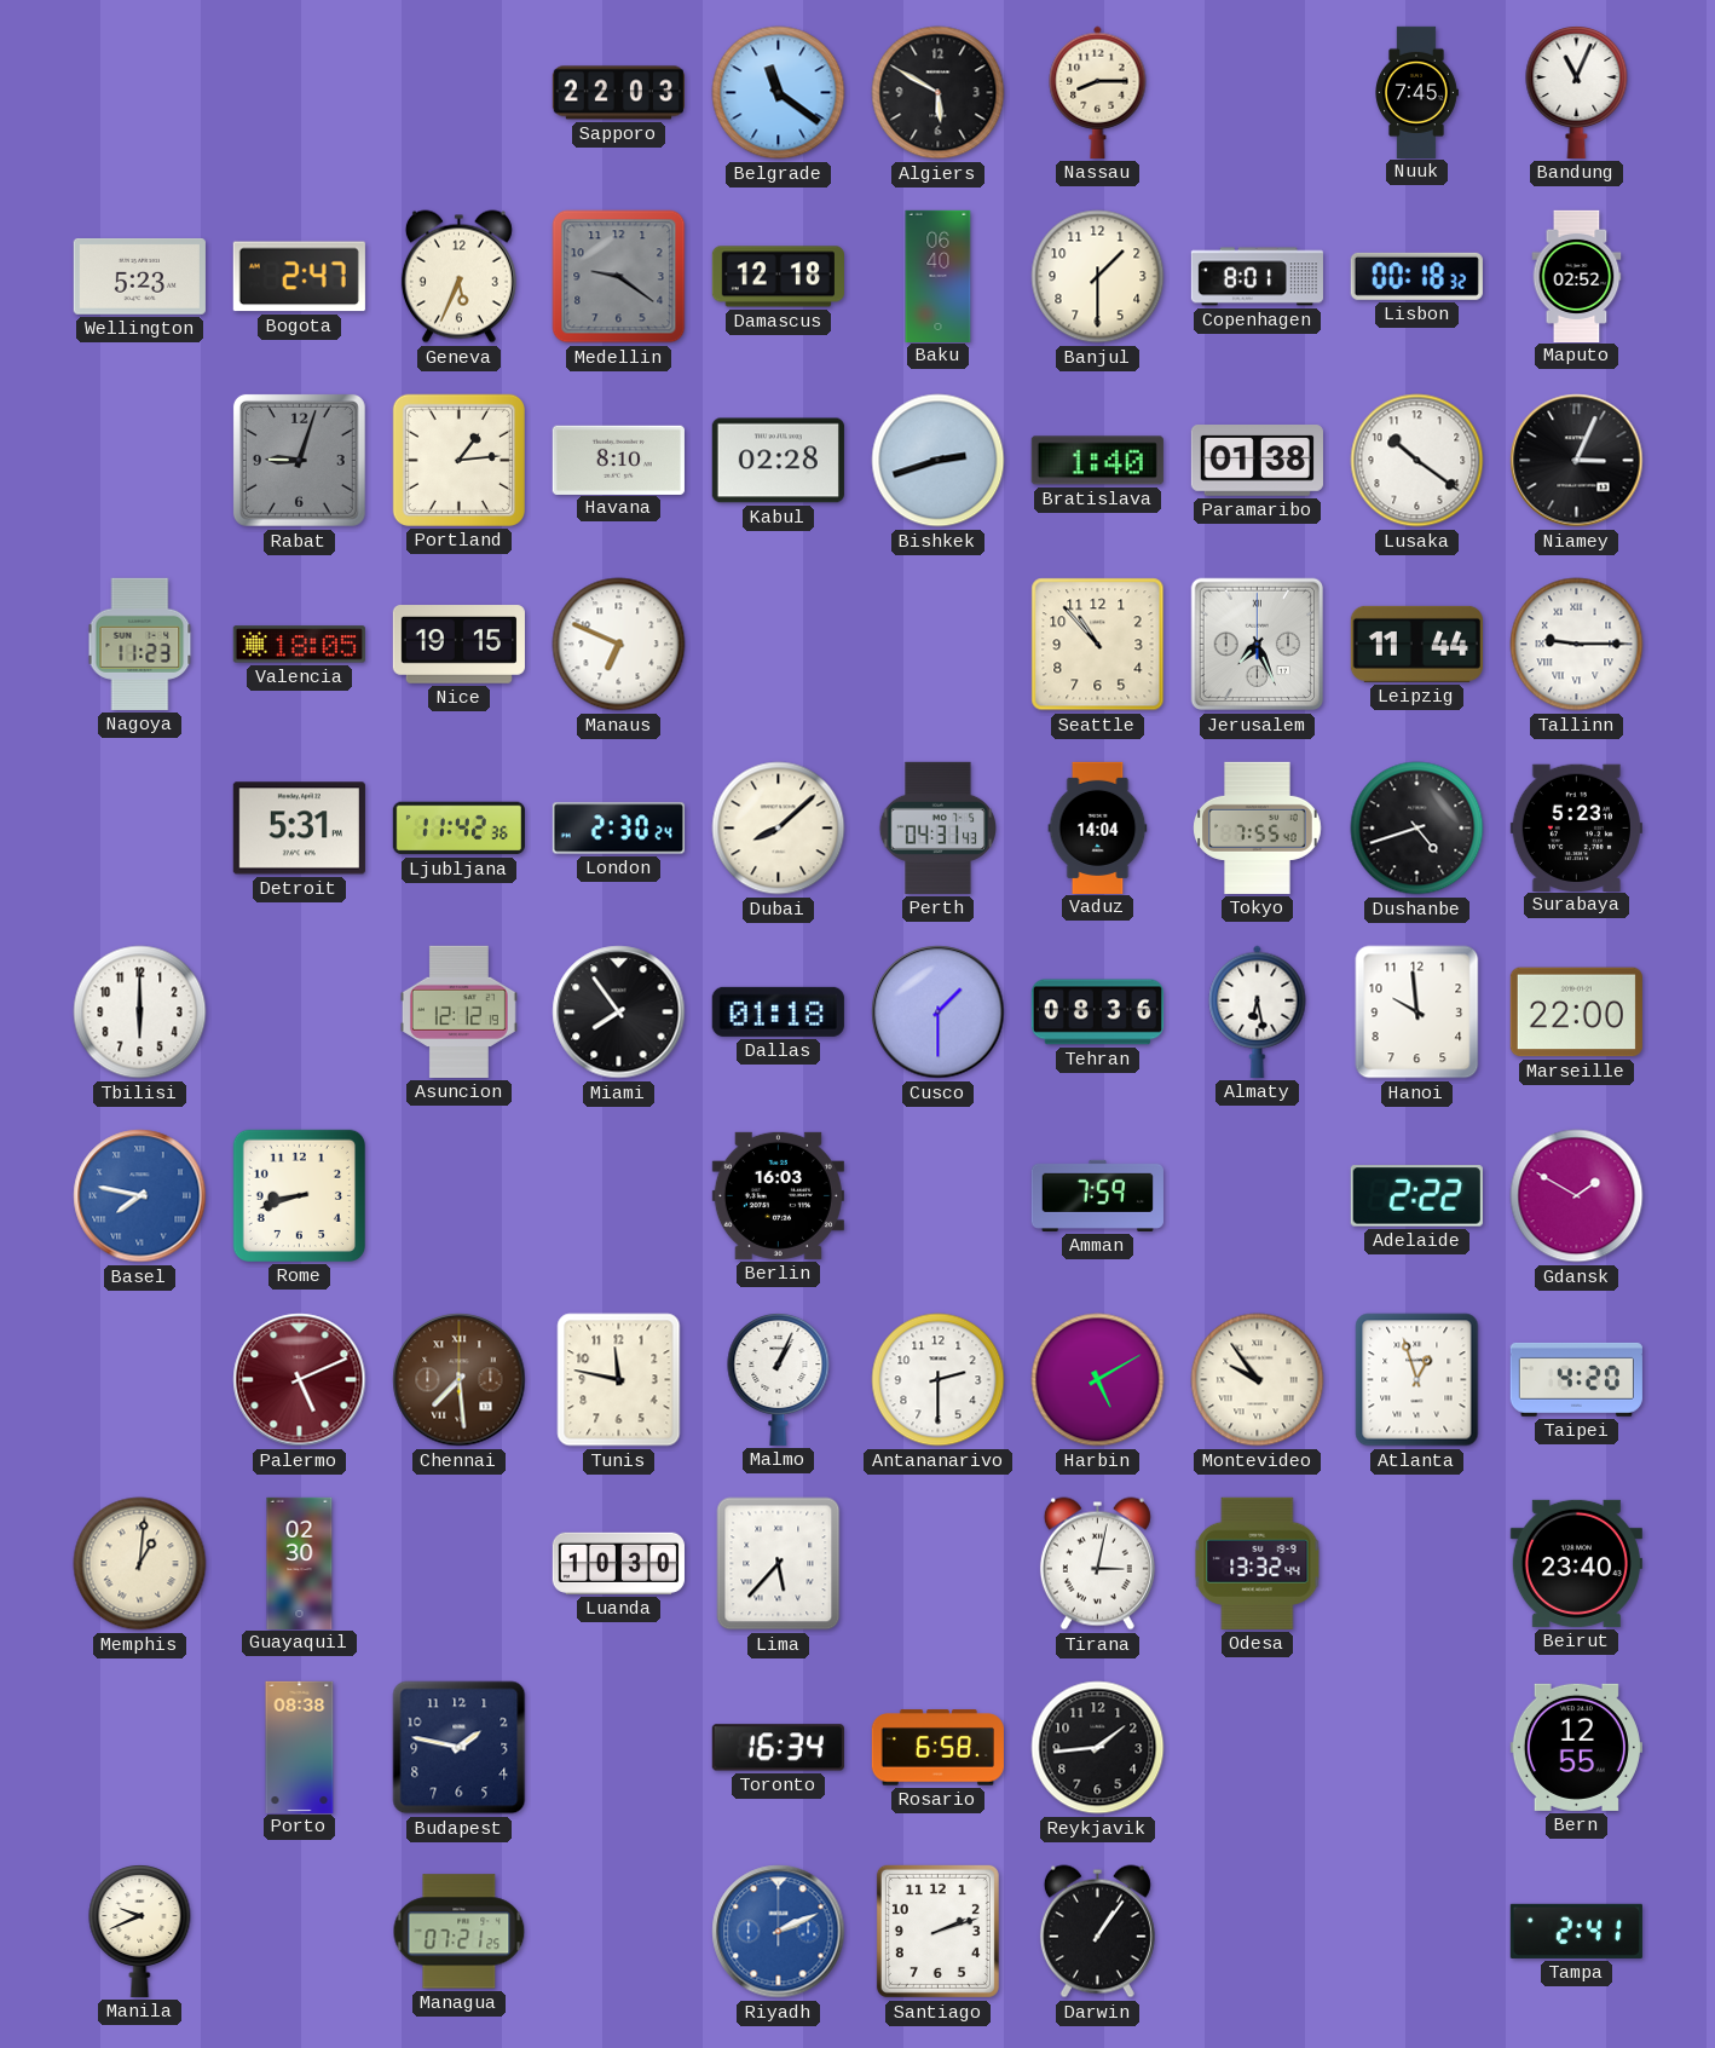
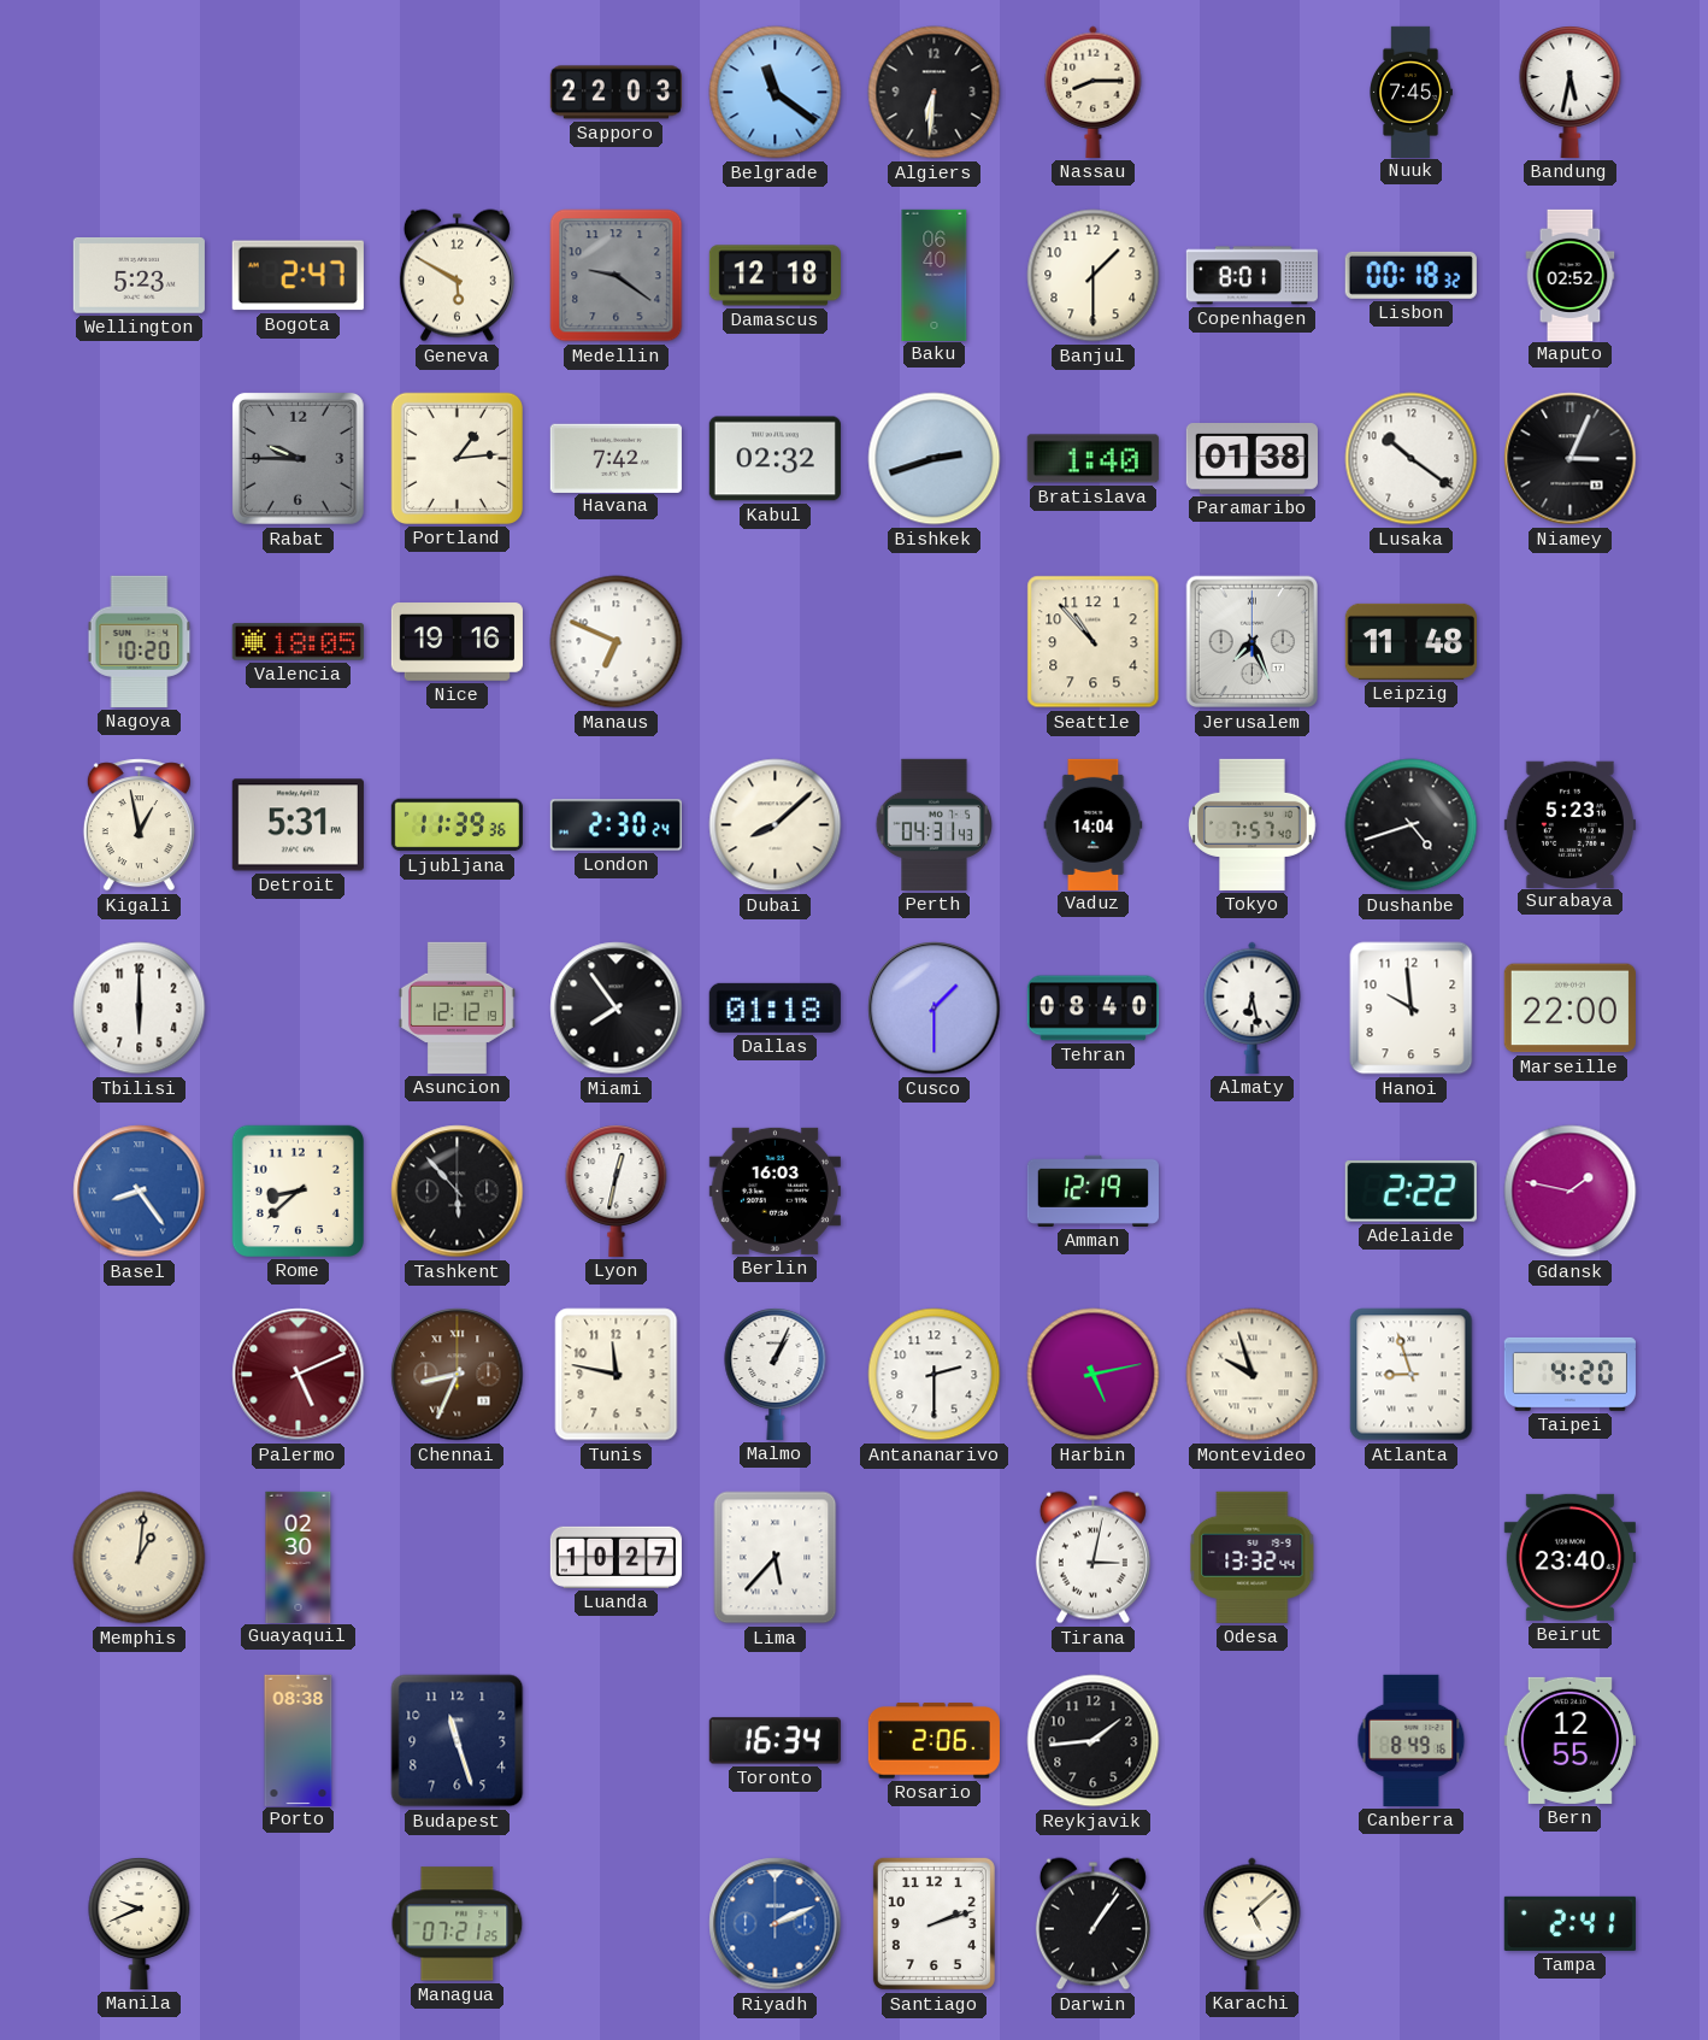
Algiers: 5:50 -> 6:31
Bandung: 11:04 -> 5:32
Geneva: 5:34 -> 5:50
Rabat: 9:03 -> 9:45
Havana: 8:10 -> 7:42
Kabul: 02:28 -> 02:32
Nagoya: 11:23 -> 10:20
Nice: 19:15 -> 19:16
Leipzig: 11:44 -> 11:48
Tallinn: 9:15 -> none
Kigali: none -> 12:58
Ljubljana: 11:42 -> 11:39
Tokyo: 7:55 -> 7:57
Tehran: 08:36 -> 08:40
Basel: 7:47 -> 8:24
Rome: 8:42 -> 8:38
Tashkent: none -> 5:53
Lyon: none -> 12:32
Amman: 7:59 -> 12:19
Gdansk: 1:50 -> 1:47
Chennai: 7:29 -> 8:34
Harbin: 5:10 -> 5:13
Montevideo: 9:54 -> 9:57
Atlanta: 12:57 -> 8:57
Luanda: 10:30 -> 10:27
Budapest: 1:47 -> 11:27
Rosario: 6:58 -> 2:06
Canberra: none -> 8:49
Karachi: none -> 5:08
